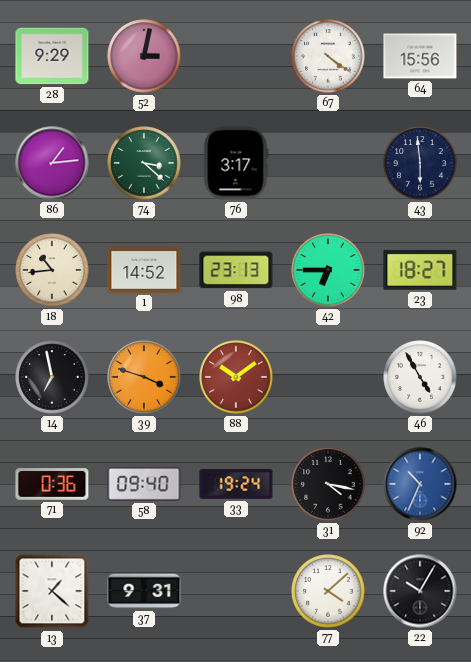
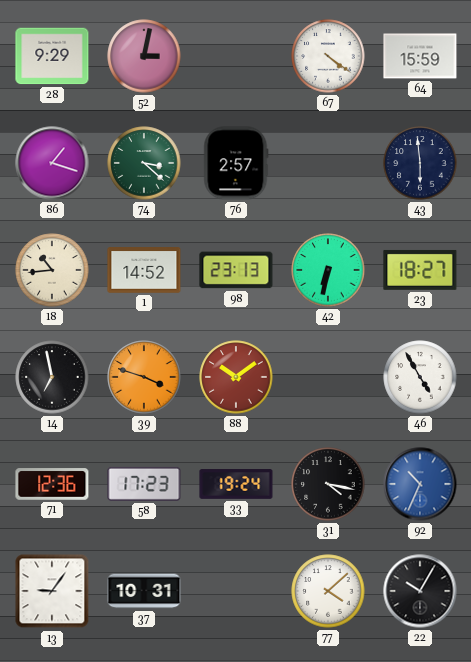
64: 15:56 -> 15:59
86: 1:14 -> 1:18
76: 3:17 -> 2:57
42: 6:45 -> 6:32
71: 0:36 -> 12:36
58: 09:40 -> 17:23
13: 1:22 -> 9:06
37: 9:31 -> 10:31
